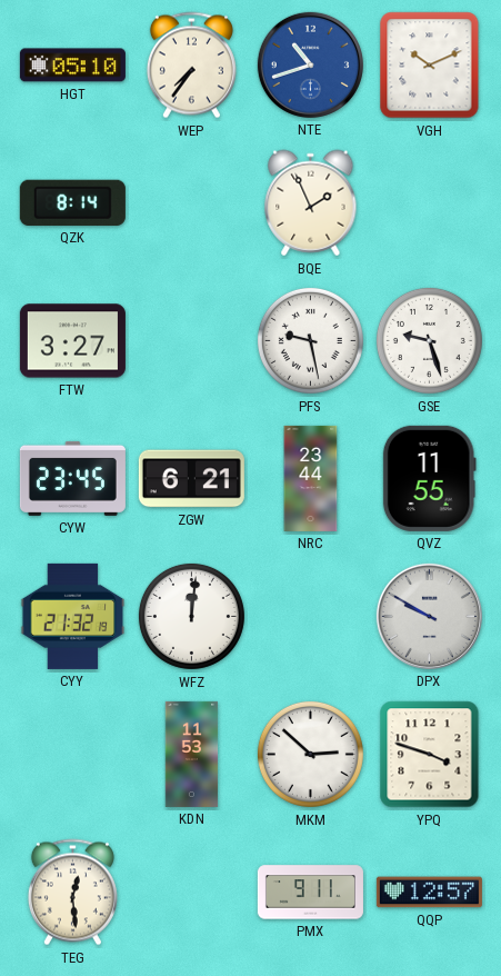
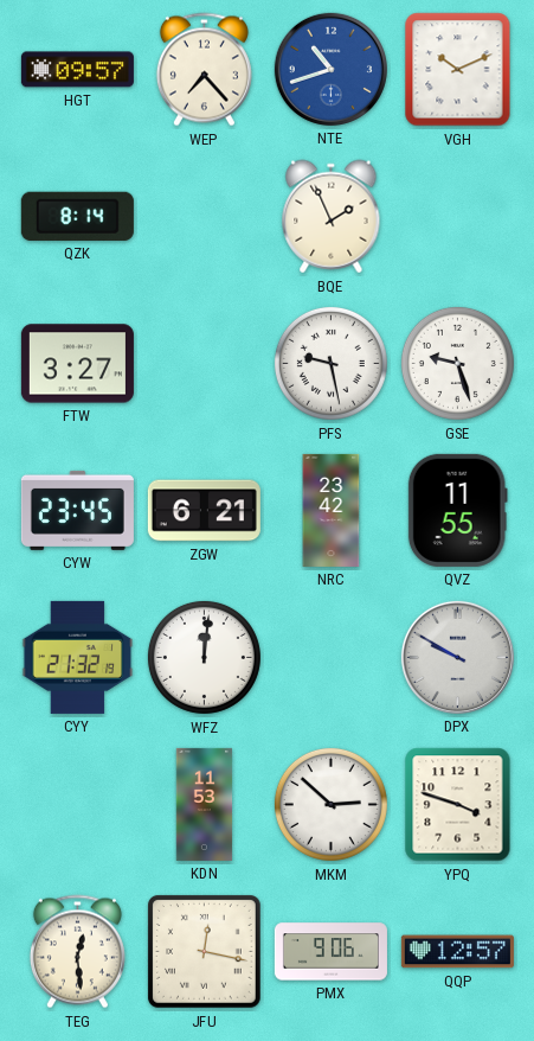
HGT: 05:10 -> 09:57
WEP: 7:36 -> 7:23
NRC: 23:44 -> 23:42
JFU: none -> 12:17
PMX: 9:11 -> 9:06
